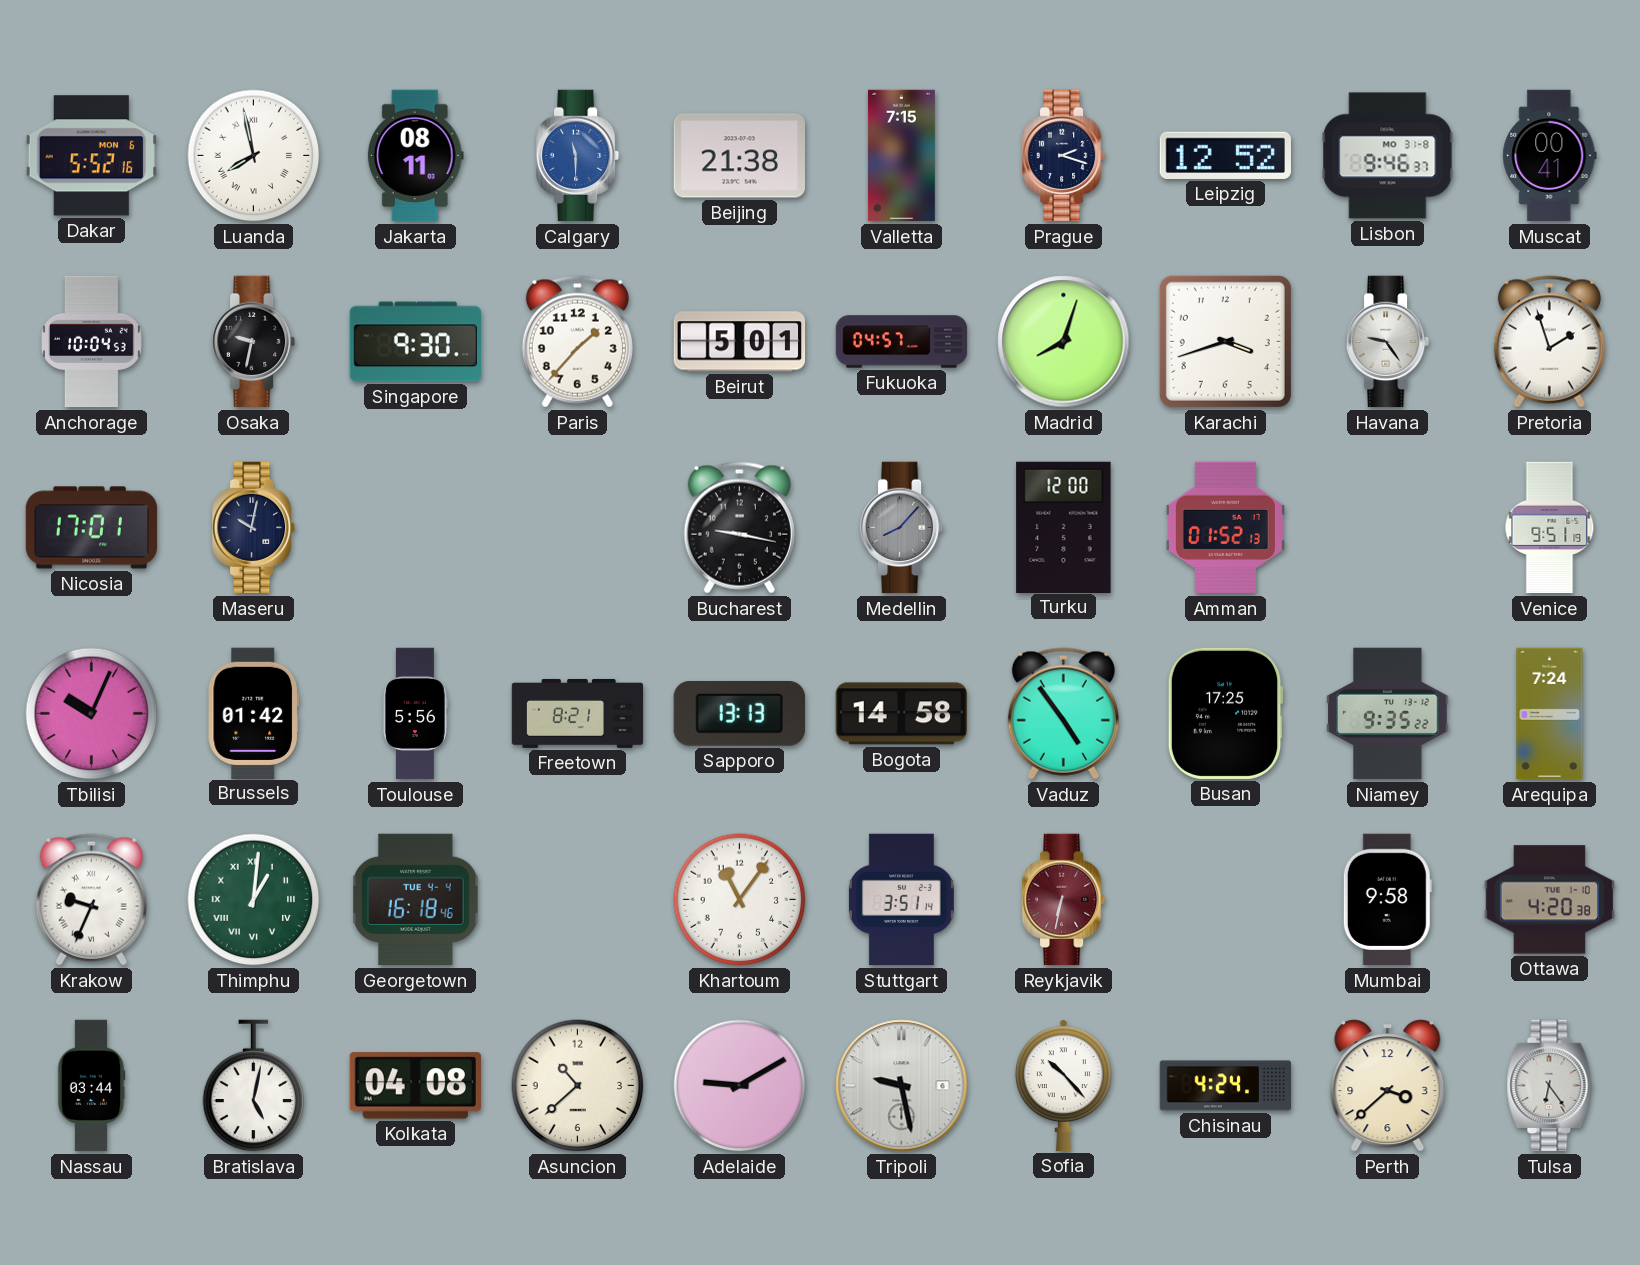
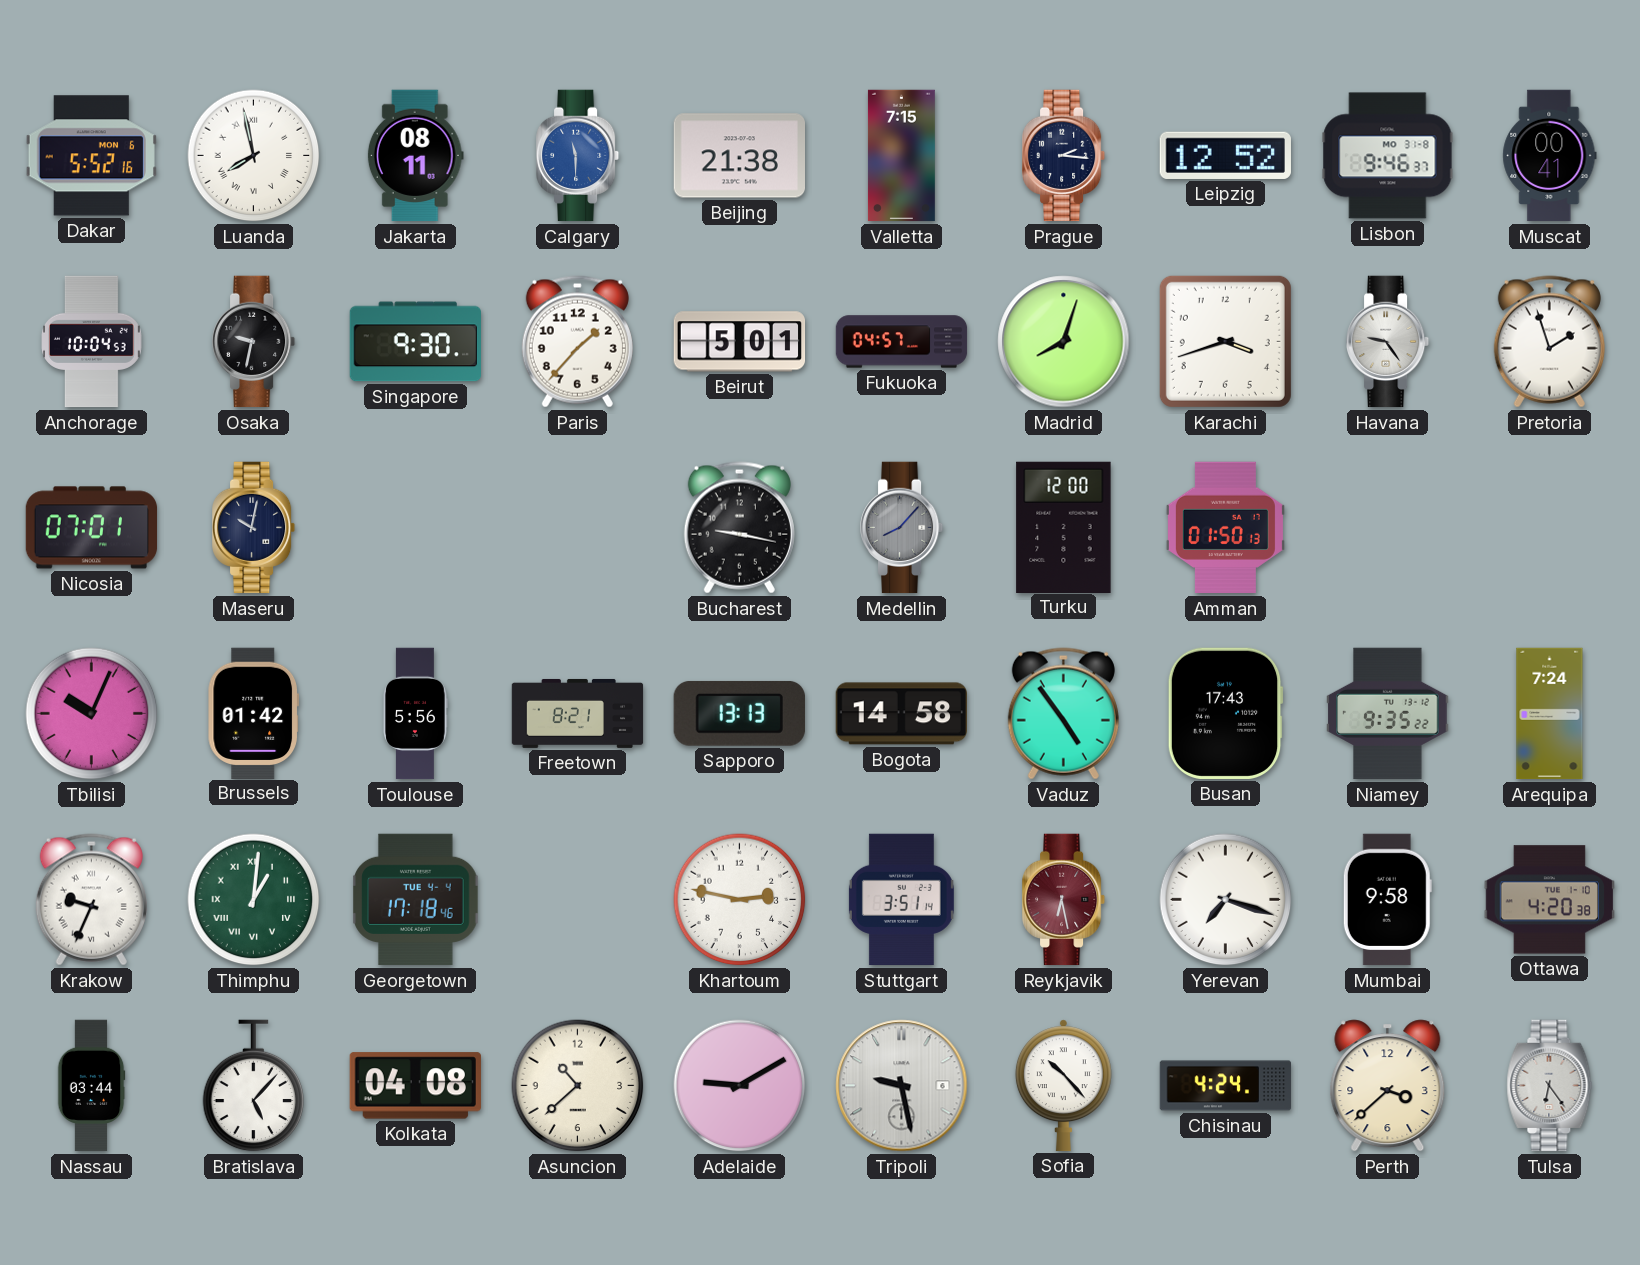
Prague: 2:18 -> 2:16
Nicosia: 17:01 -> 07:01
Amman: 01:52 -> 01:50
Venice: 9:51 -> none
Busan: 17:25 -> 17:43
Georgetown: 16:18 -> 17:18
Khartoum: 11:06 -> 2:47
Reykjavik: 6:32 -> 6:28
Yerevan: none -> 7:18
Bratislava: 5:02 -> 5:07
